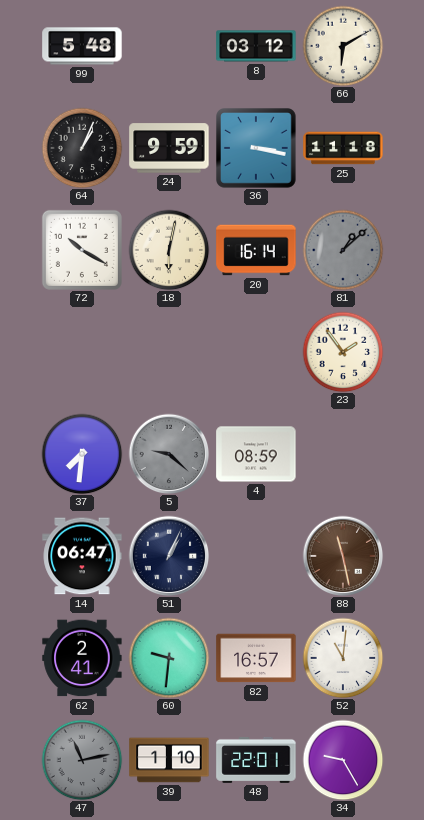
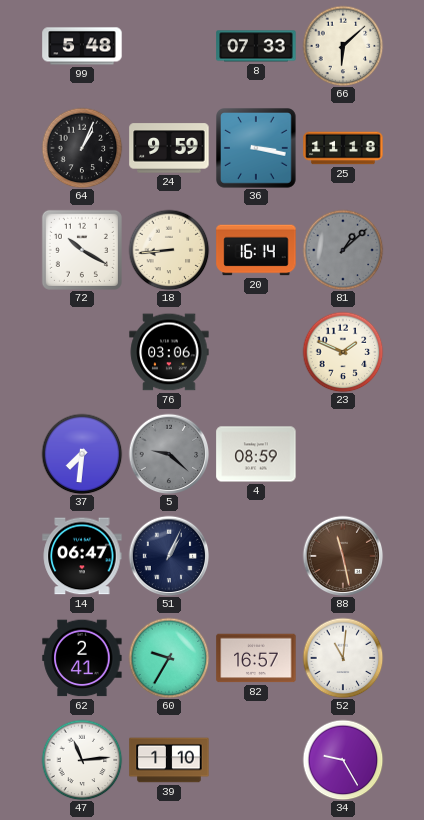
8: 03:12 -> 07:33
66: 6:10 -> 6:08
18: 6:02 -> 8:44
76: none -> 03:06
23: 1:54 -> 1:49
60: 9:31 -> 9:35
47: 11:13 -> 11:14
47 dial: grey -> white
48: 22:01 -> none
